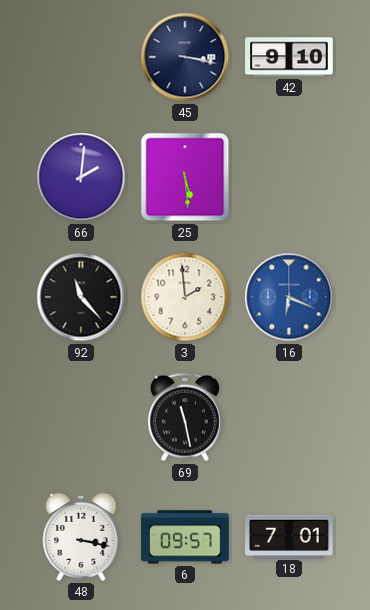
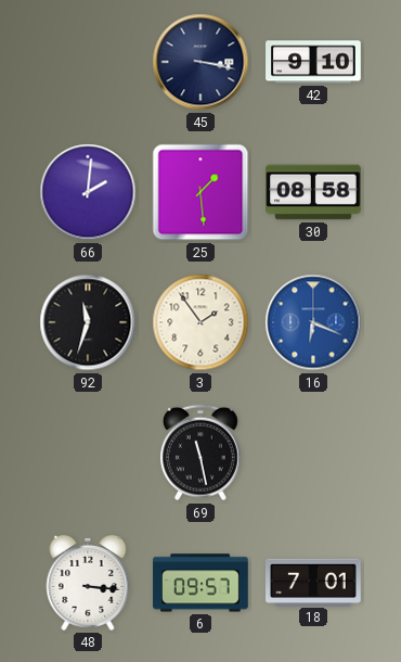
25: 5:29 -> 1:29
30: none -> 08:58
92: 11:23 -> 11:33
3: 1:59 -> 1:54
48: 3:17 -> 3:16
